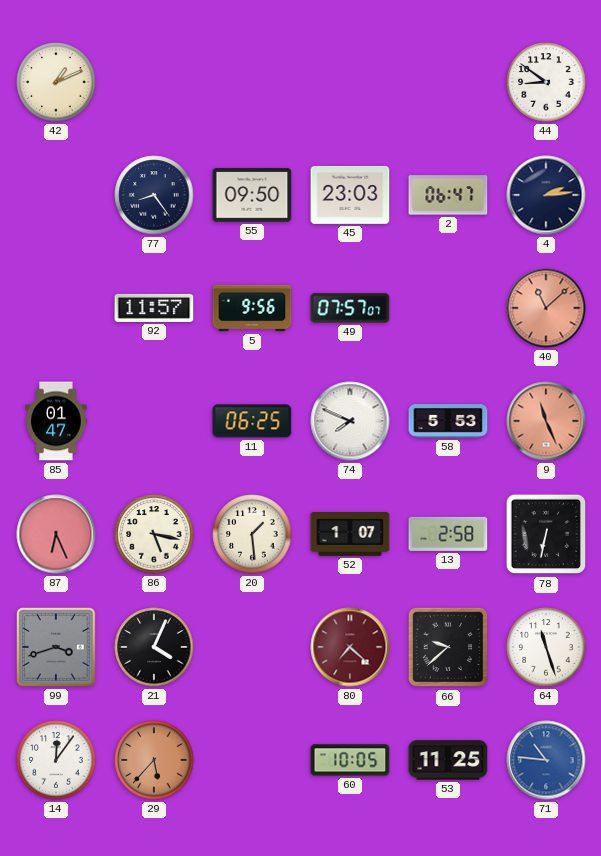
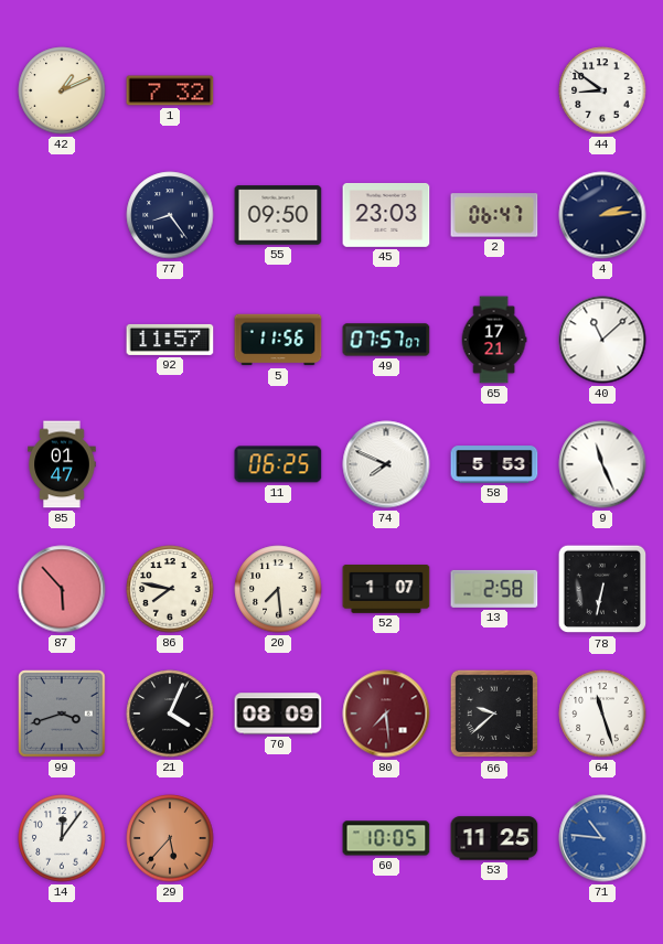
1: none -> 7:32
5: 9:56 -> 11:56
65: none -> 17:21
40 dial: salmon -> white
9 dial: salmon -> white
87: 6:26 -> 5:53
86: 5:17 -> 7:47
20: 1:29 -> 7:29
70: none -> 08:09
80: 7:22 -> 7:29
